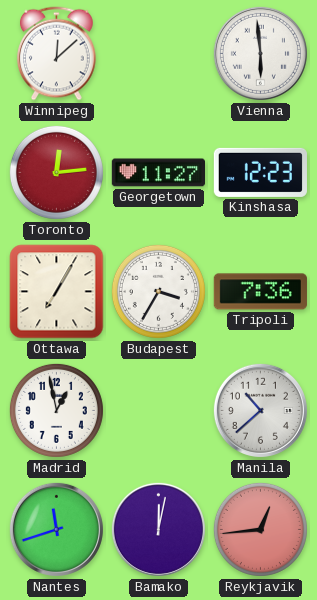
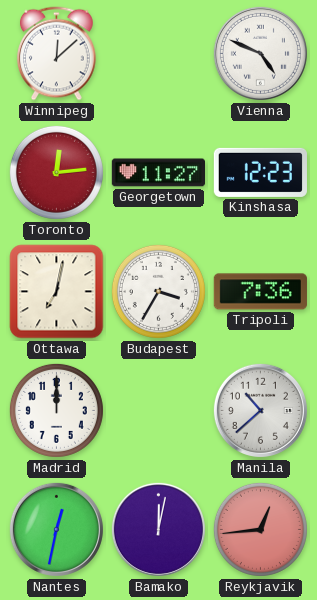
Vienna: 5:59 -> 4:49
Ottawa: 7:05 -> 7:02
Madrid: 12:58 -> 12:00
Nantes: 11:42 -> 12:32
